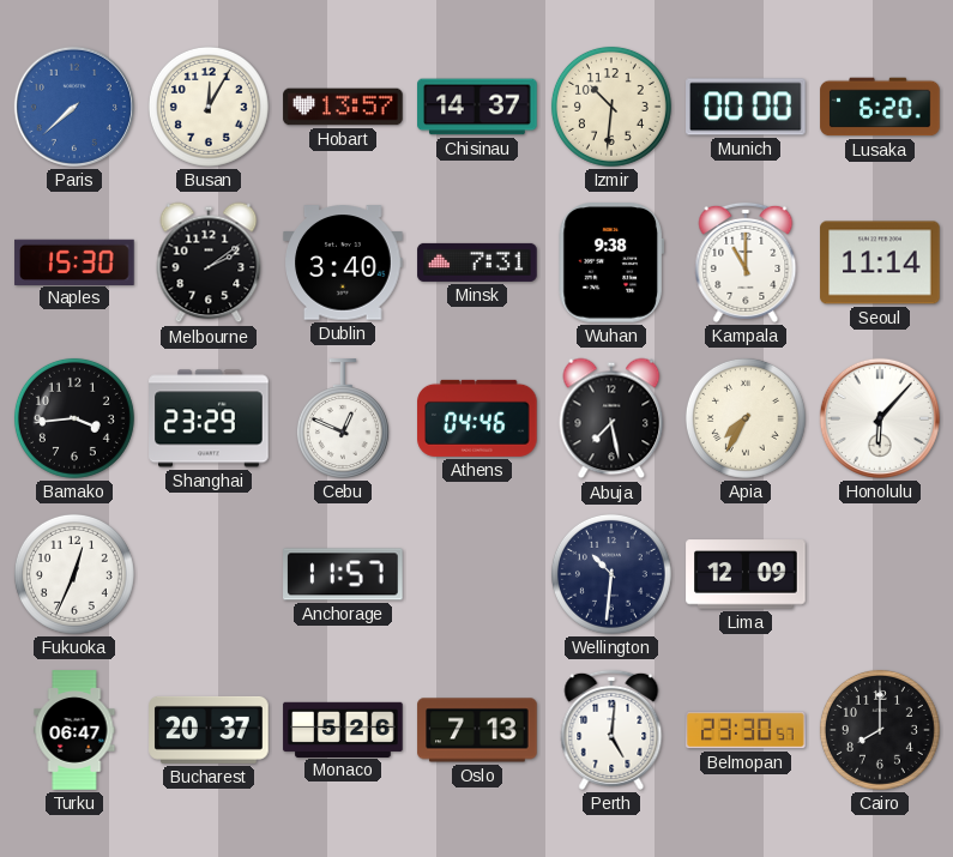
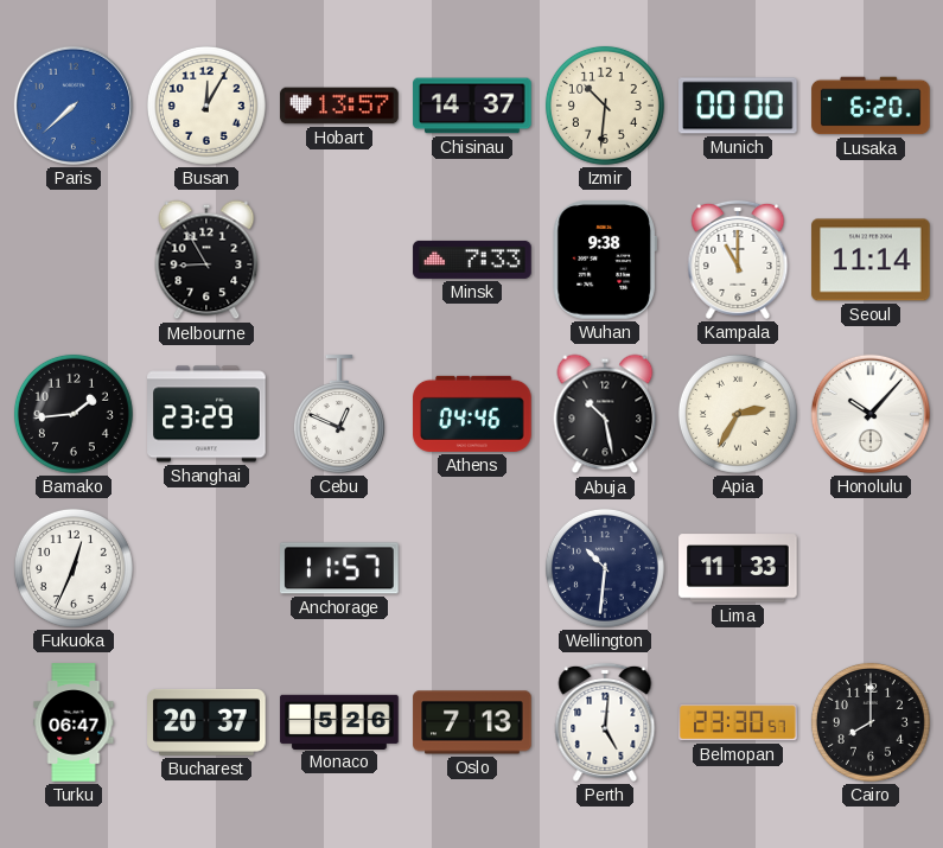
Naples: 15:30 -> none
Melbourne: 2:09 -> 8:55
Dublin: 3:40 -> none
Minsk: 7:31 -> 7:33
Bamako: 3:44 -> 1:44
Abuja: 7:28 -> 10:28
Apia: 7:35 -> 2:35
Honolulu: 6:07 -> 10:07
Lima: 12:09 -> 11:33
